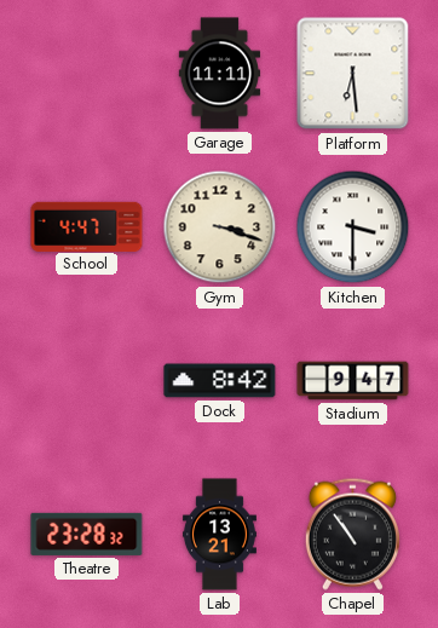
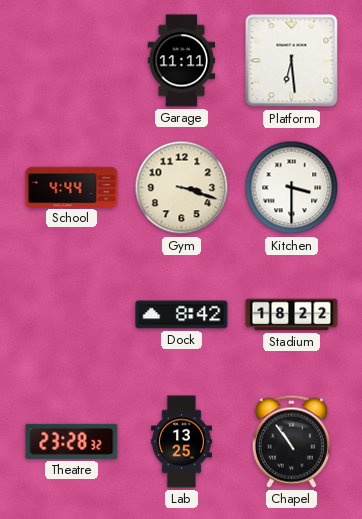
School: 4:47 -> 4:44
Stadium: 9:47 -> 18:22
Lab: 13:21 -> 13:25
